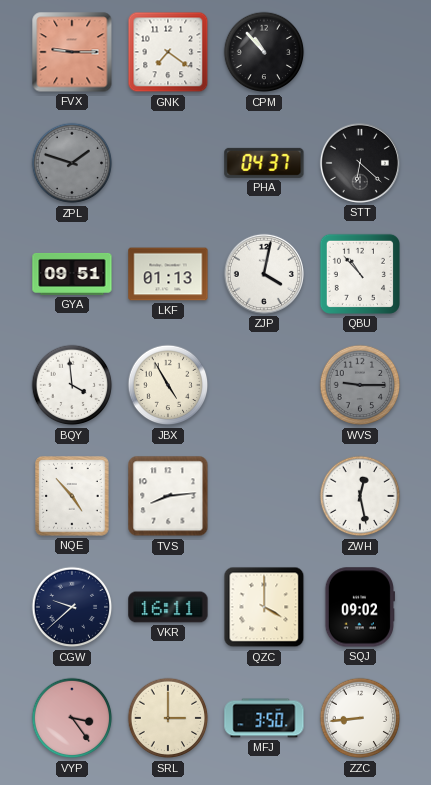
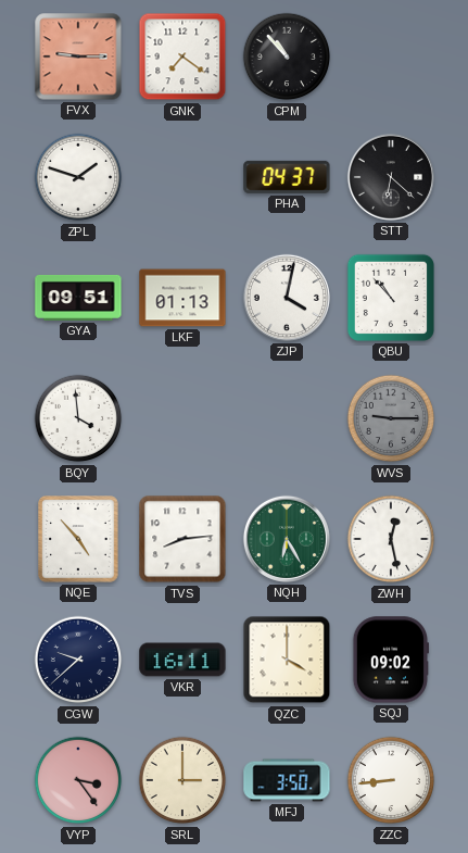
ZPL dial: grey -> white
JBX: 4:55 -> none
NQH: none -> 6:25
